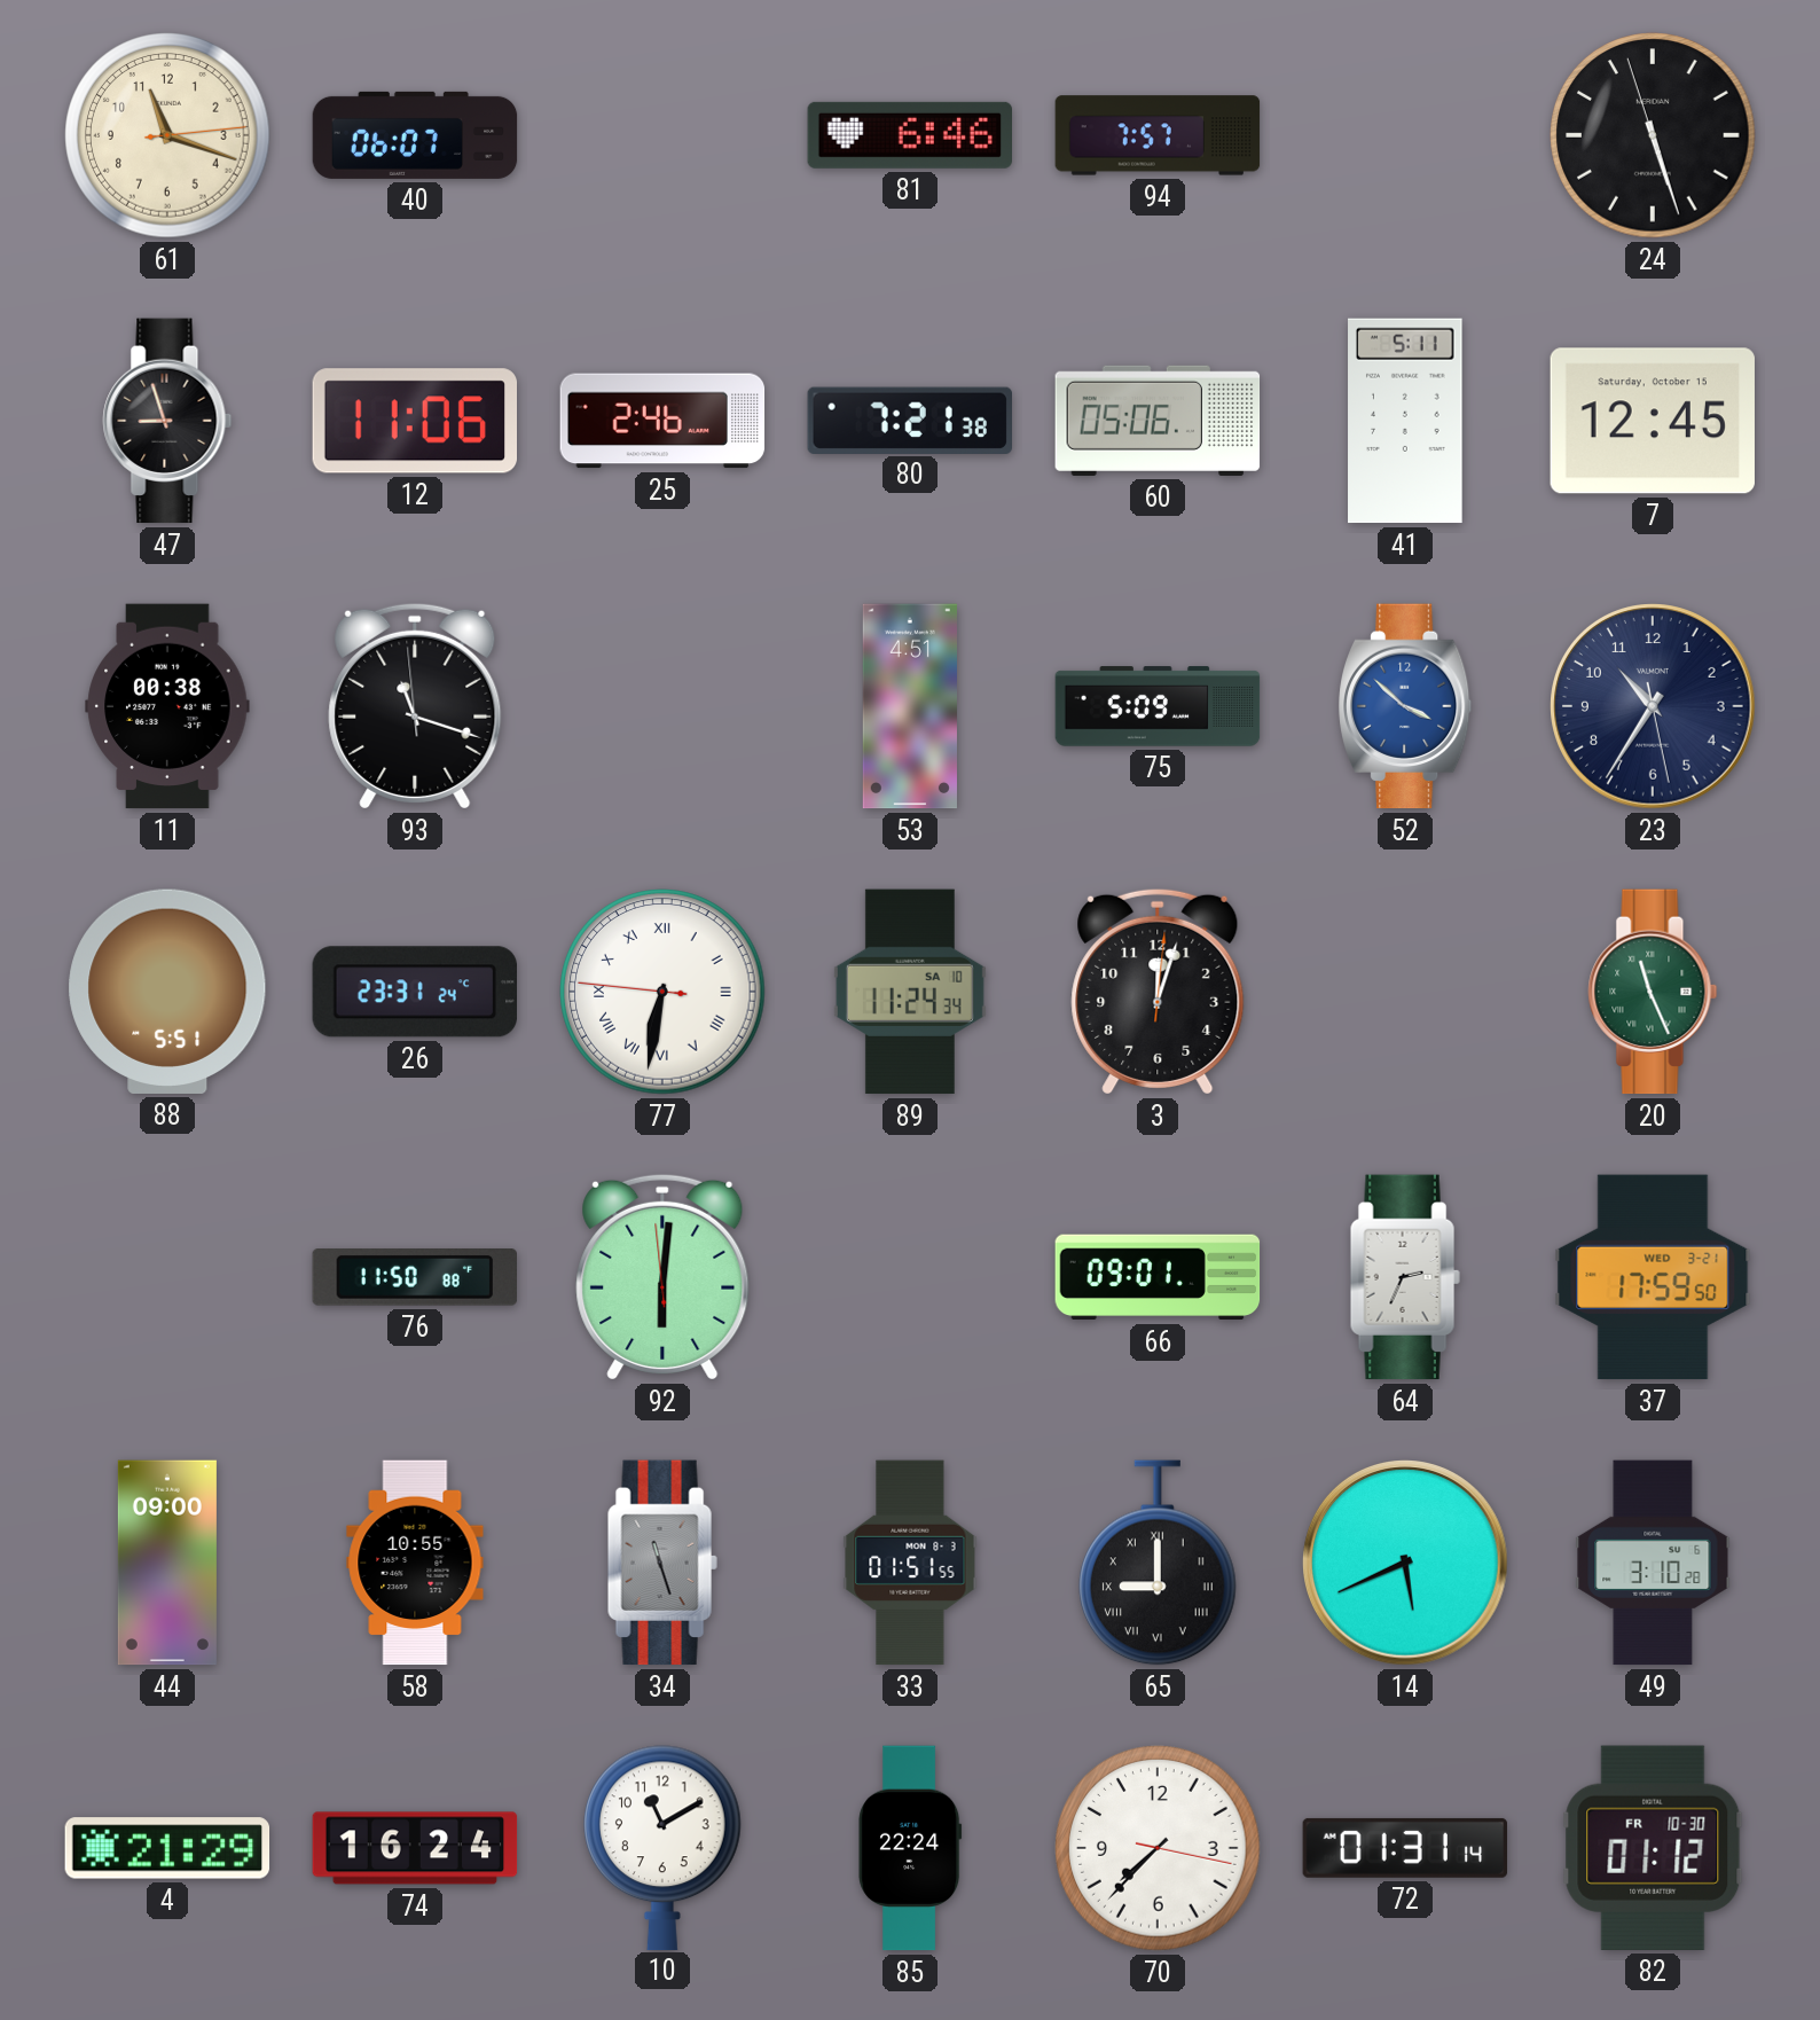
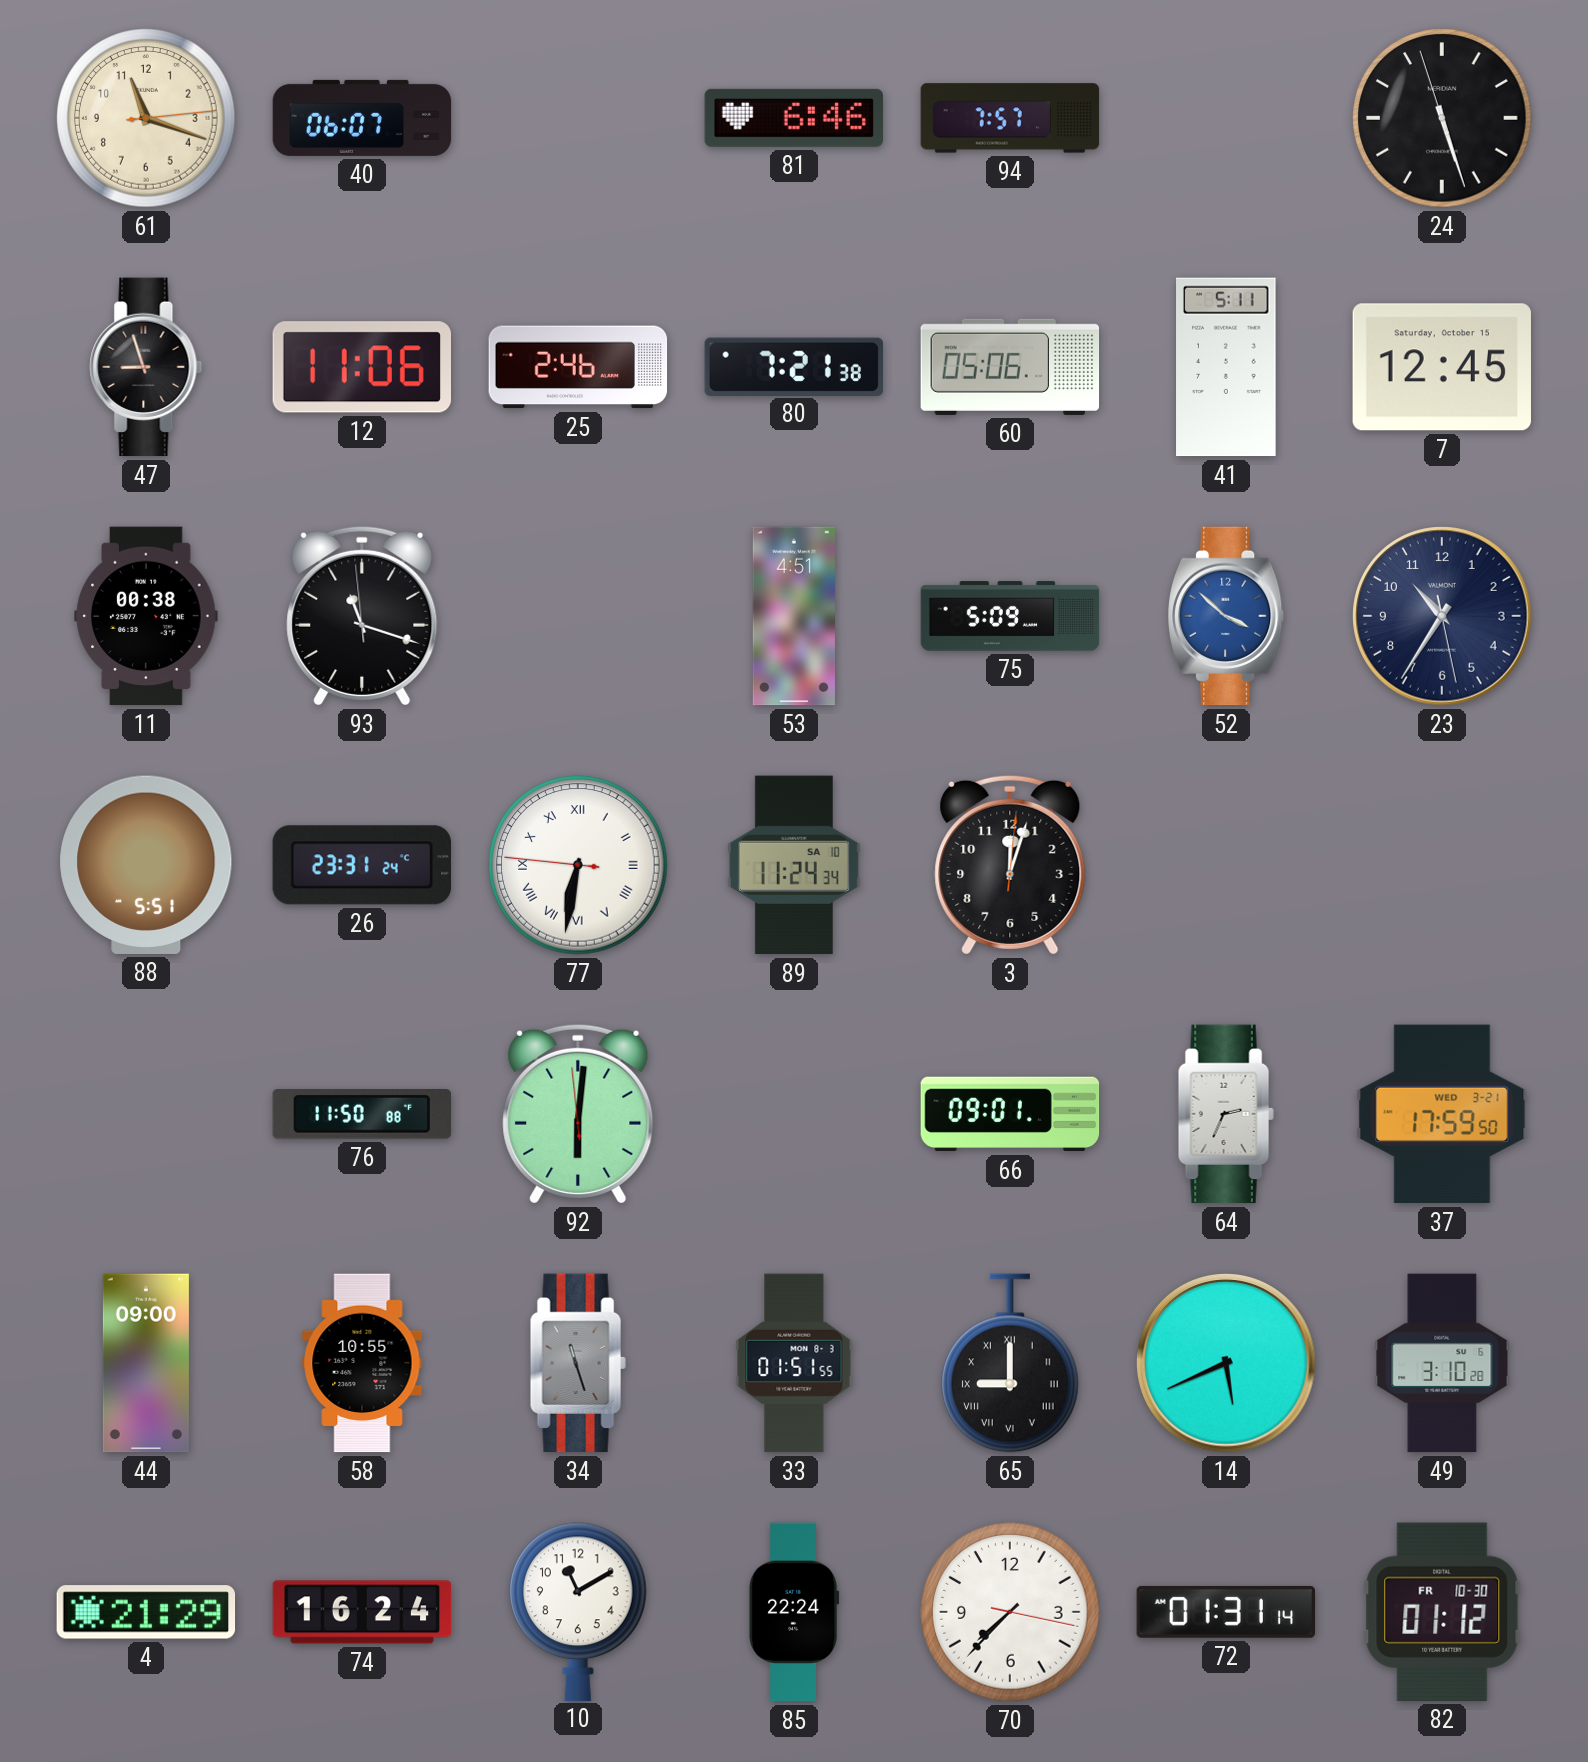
20: 11:26 -> none
